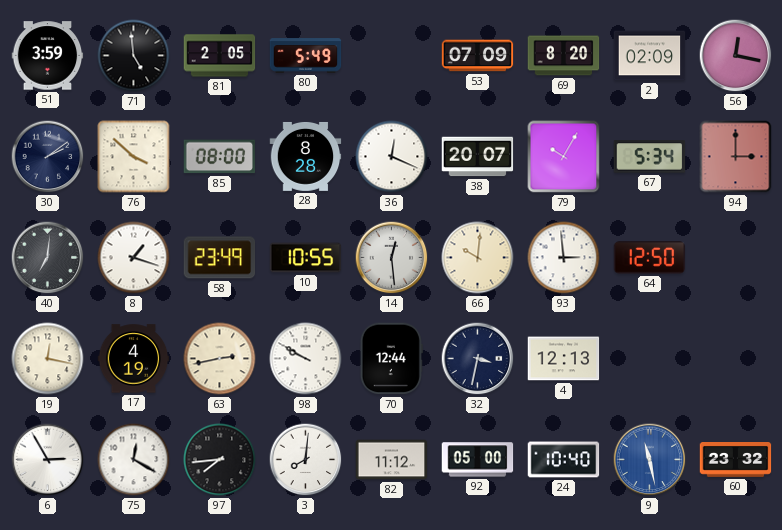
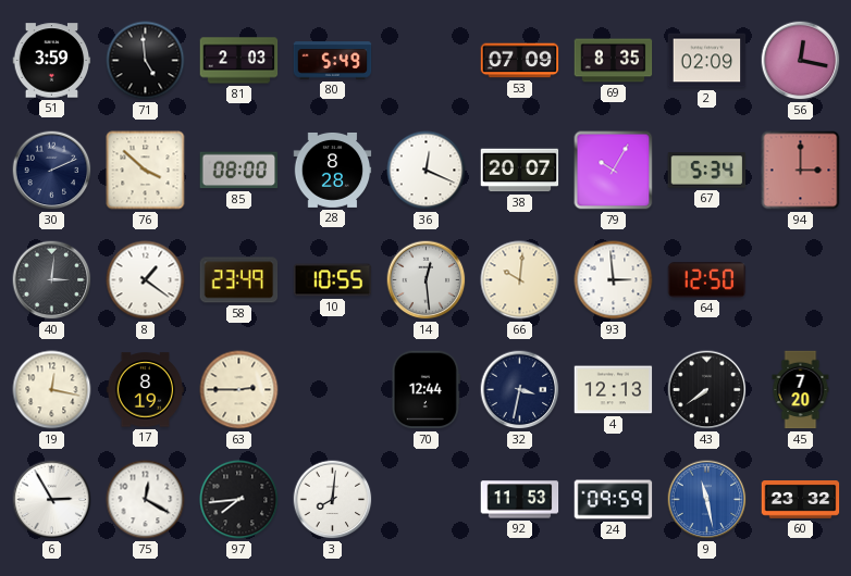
81: 2:05 -> 2:03
69: 8:20 -> 8:35
30: 2:09 -> 2:11
40: 7:01 -> 3:01
8: 1:18 -> 1:21
17: 4:19 -> 8:19
63: 2:43 -> 2:45
98: 9:50 -> none
43: none -> 7:39
45: none -> 7:20
82: 11:12 -> none
92: 05:00 -> 11:53
24: 10:40 -> 09:59
